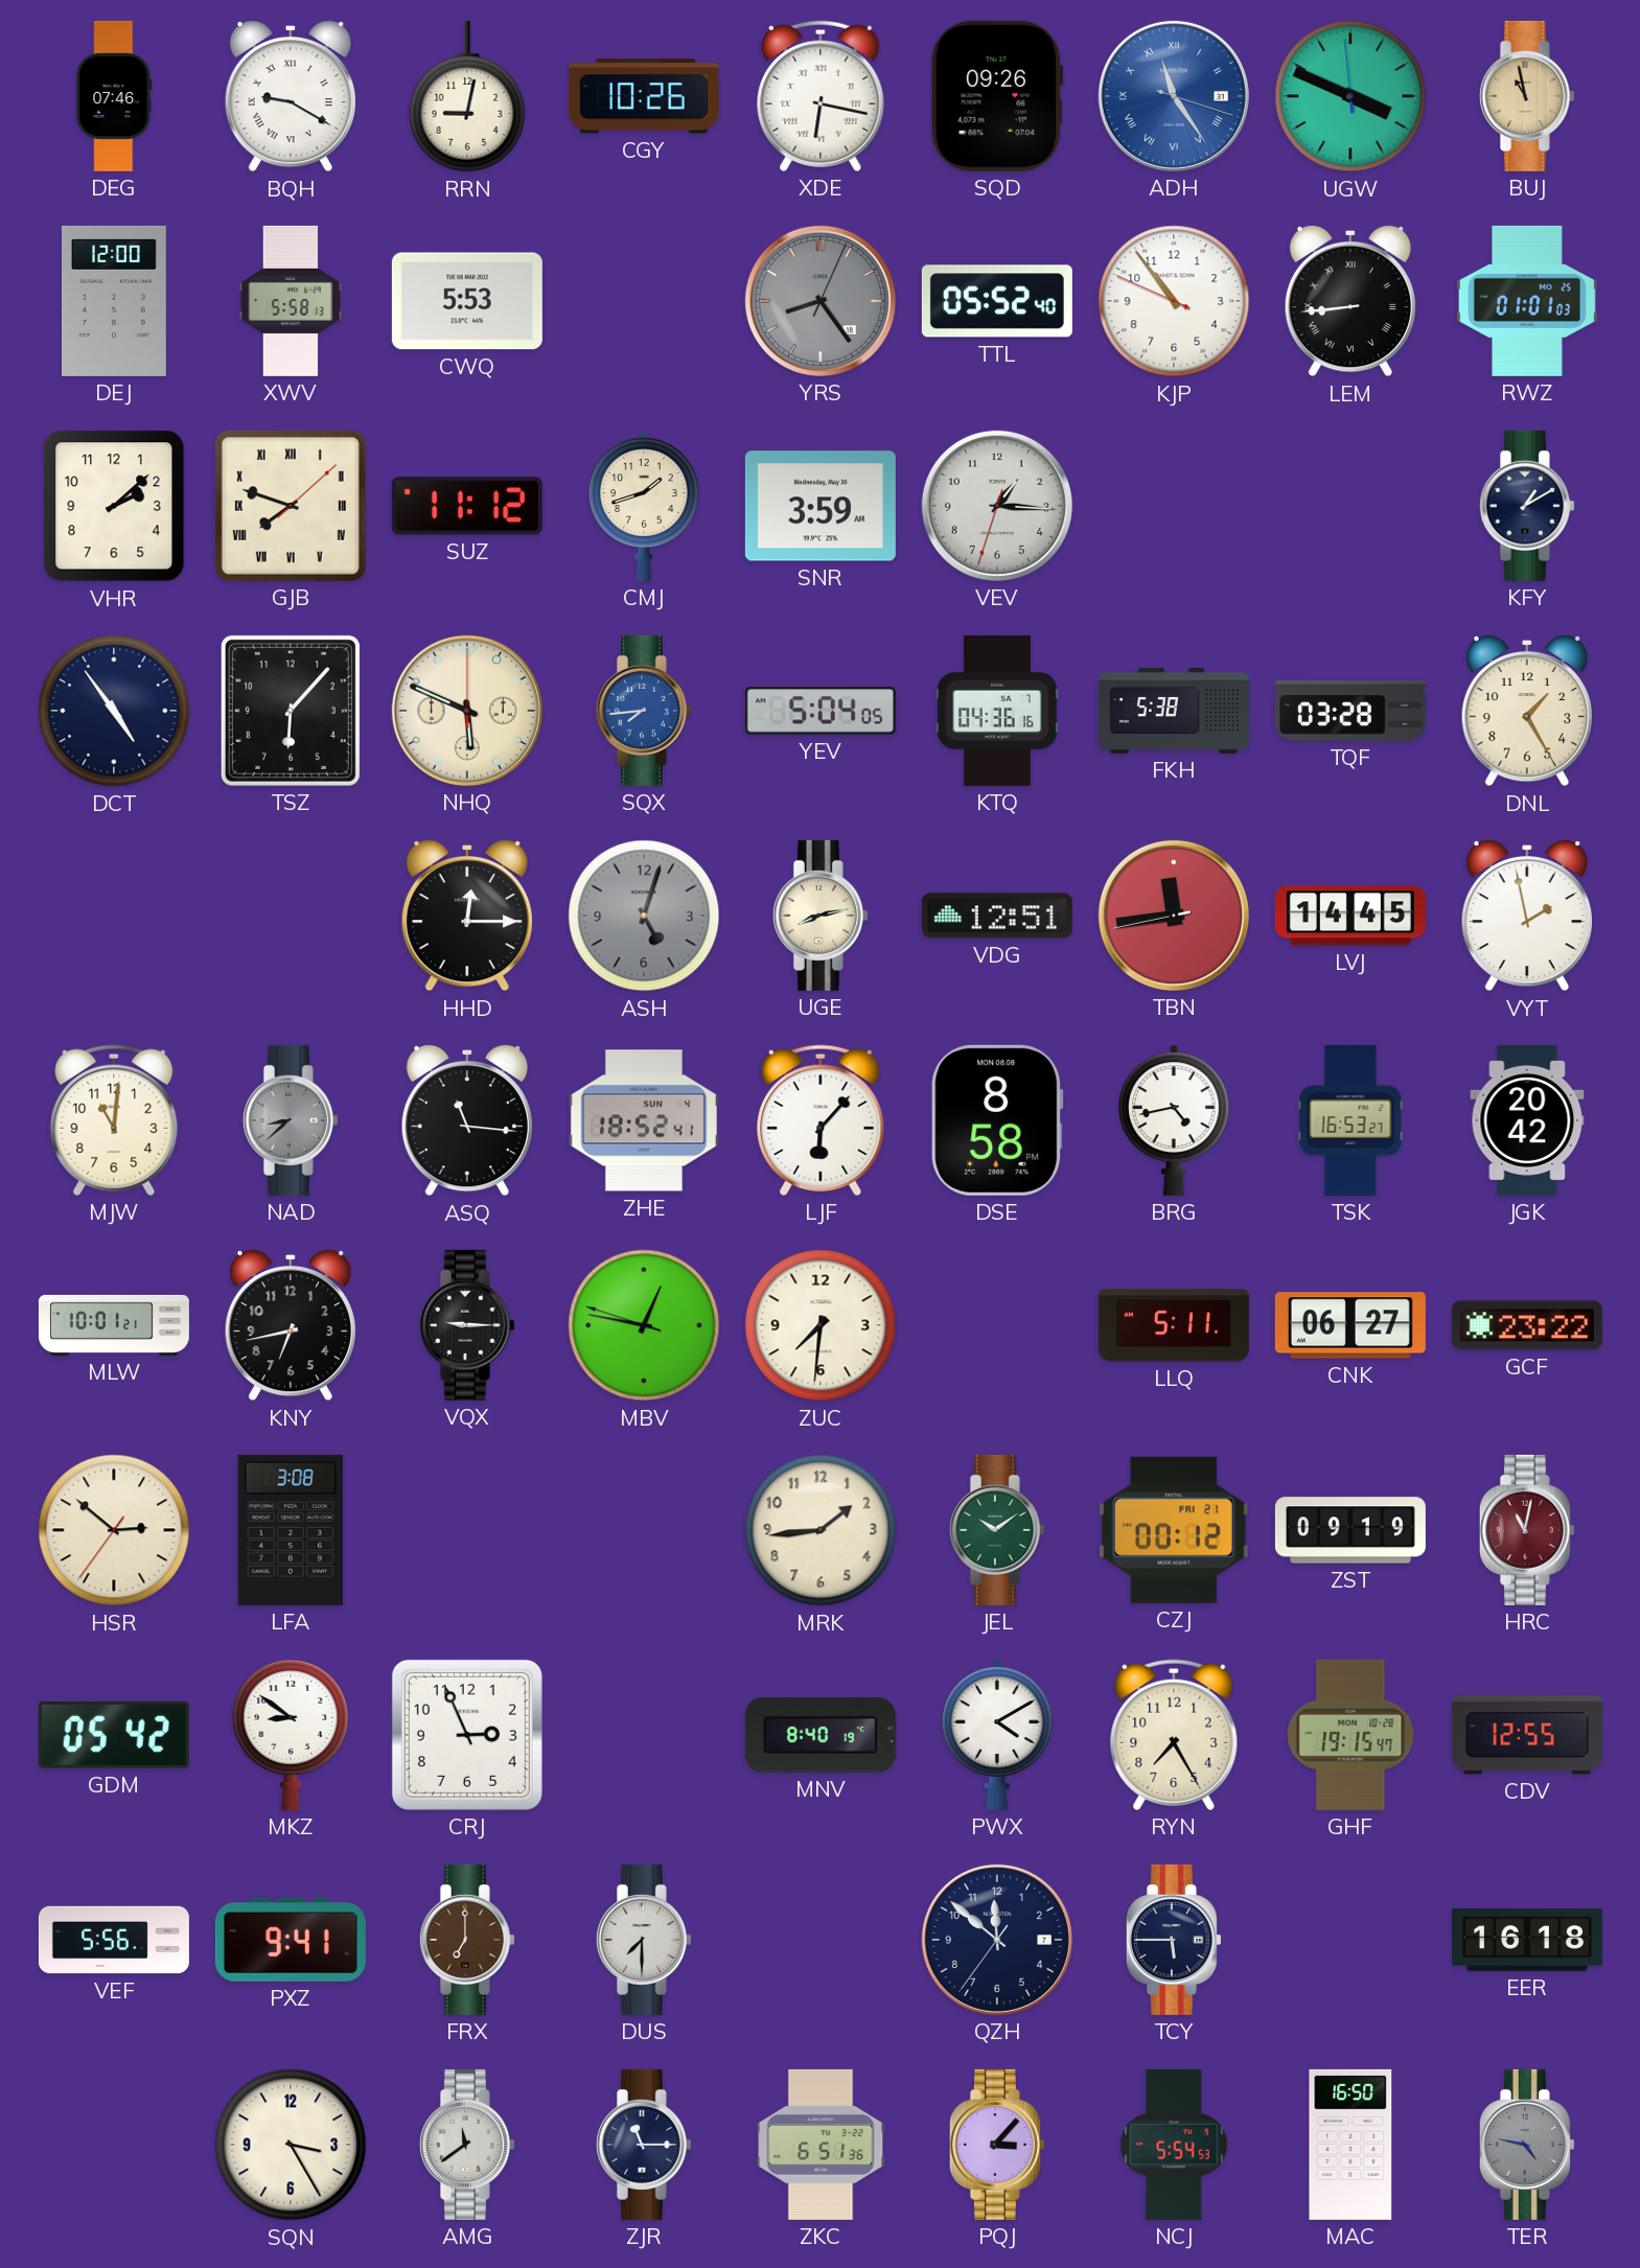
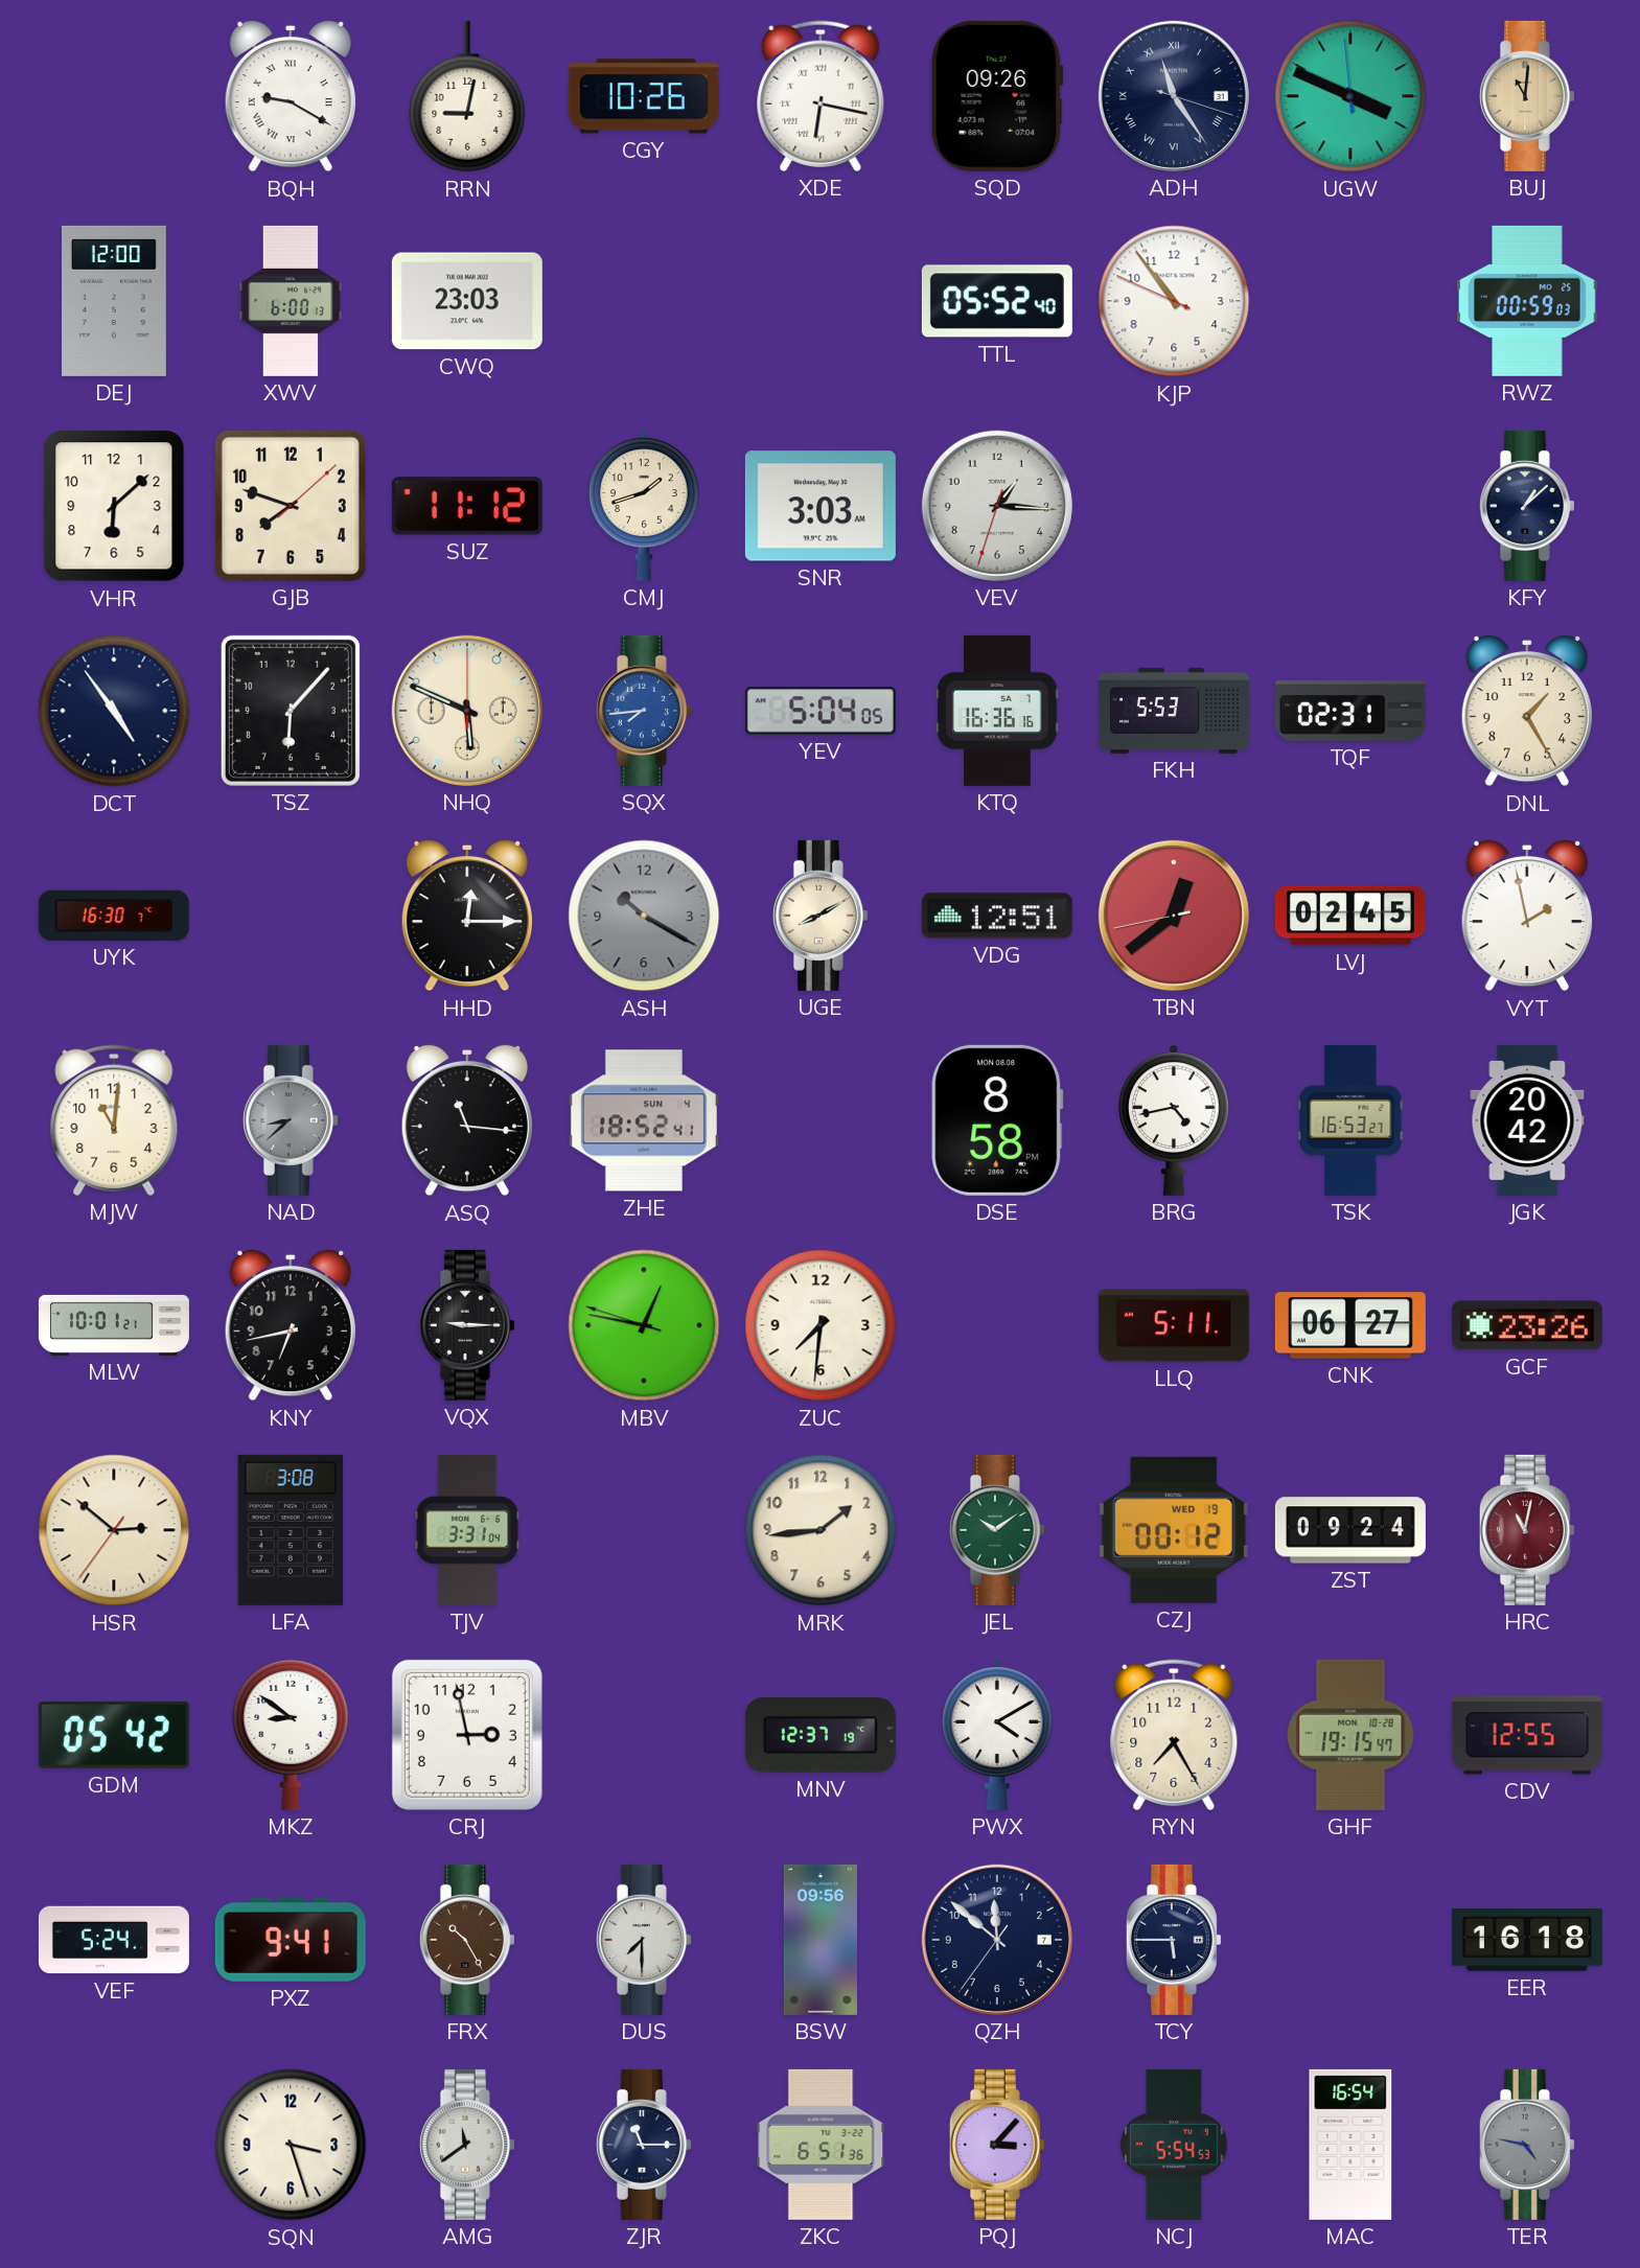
DEG: 07:46 -> none
ADH dial: blue -> navy
BUJ: 10:58 -> 11:01
XWV: 5:58 -> 6:00
CWQ: 5:53 -> 23:03
YRS: 8:24 -> none
LEM: 8:44 -> none
RWZ: 01:01 -> 00:59
VHR: 2:08 -> 6:08
GJB numerals: Roman -> Arabic
SNR: 3:59 -> 3:03
KFY: 1:10 -> 1:08
KTQ: 04:36 -> 16:36
FKH: 5:38 -> 5:53
TQF: 03:28 -> 02:31
UYK: none -> 16:30
ASH: 5:03 -> 10:20
UGE: 8:13 -> 8:10
TBN: 11:43 -> 12:38
LVJ: 14:45 -> 02:45
LJF: 6:07 -> none
GCF: 23:22 -> 23:26
TJV: none -> 3:31
CZJ date: FRI 21 -> WED 19
ZST: 09:19 -> 09:24
CRJ: 2:56 -> 2:58
MNV: 8:40 -> 12:37
VEF: 5:56 -> 5:24
FRX: 7:00 -> 10:25
BSW: none -> 09:56
SQN: 3:25 -> 3:27
MAC: 16:50 -> 16:54
